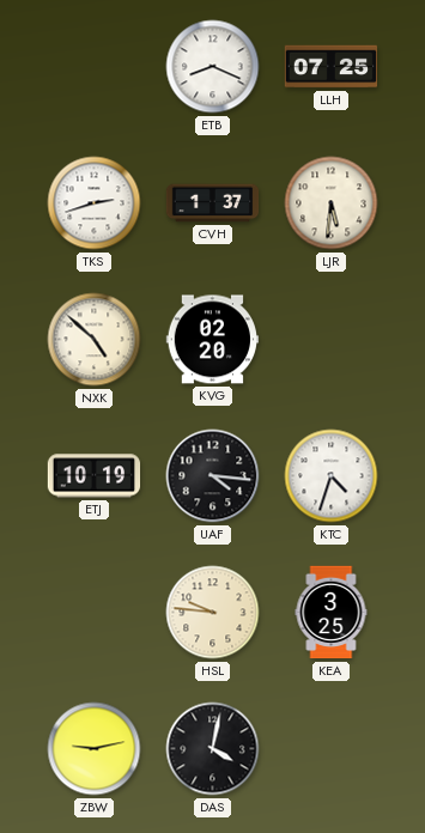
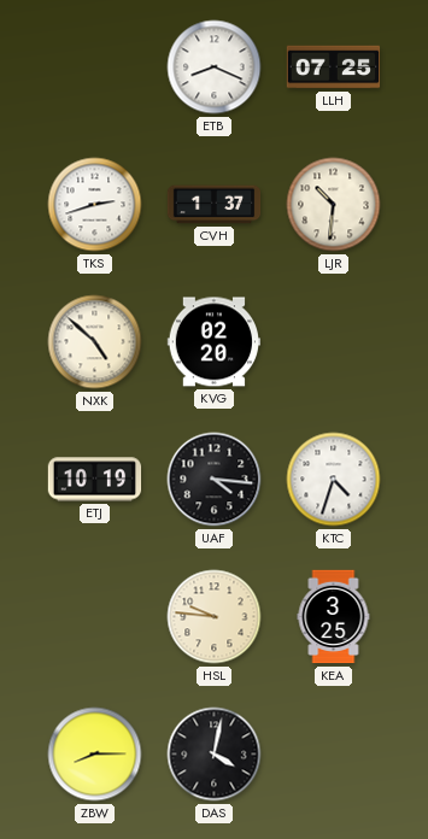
LJR: 5:31 -> 10:31
ZBW: 9:13 -> 8:15
